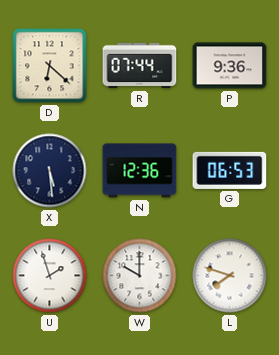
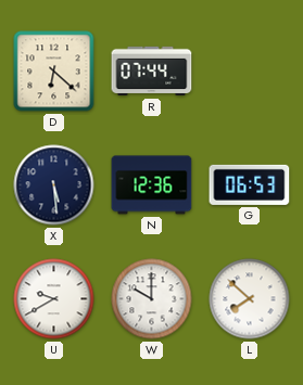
P: 9:36 -> none
U: 1:57 -> 9:40
L: 7:48 -> 7:52
